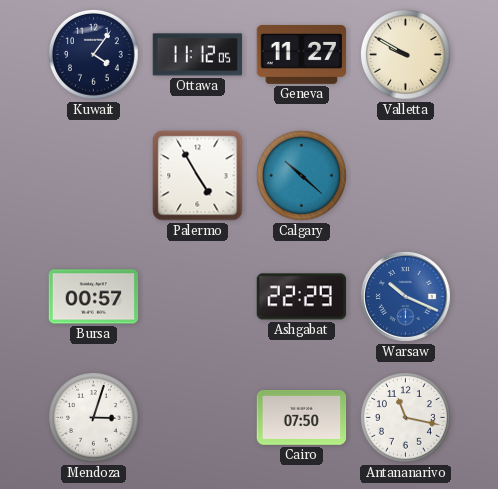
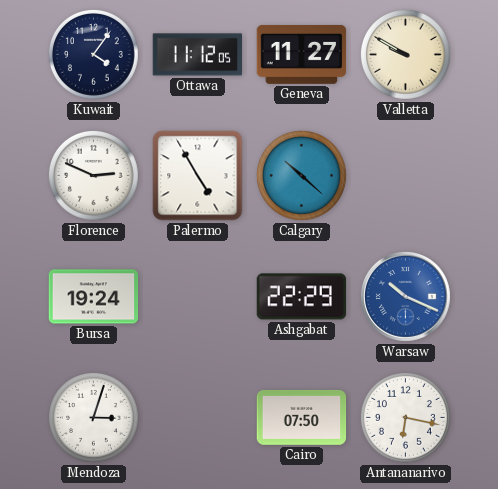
Florence: none -> 2:49
Bursa: 00:57 -> 19:24
Antananarivo: 11:17 -> 6:17
